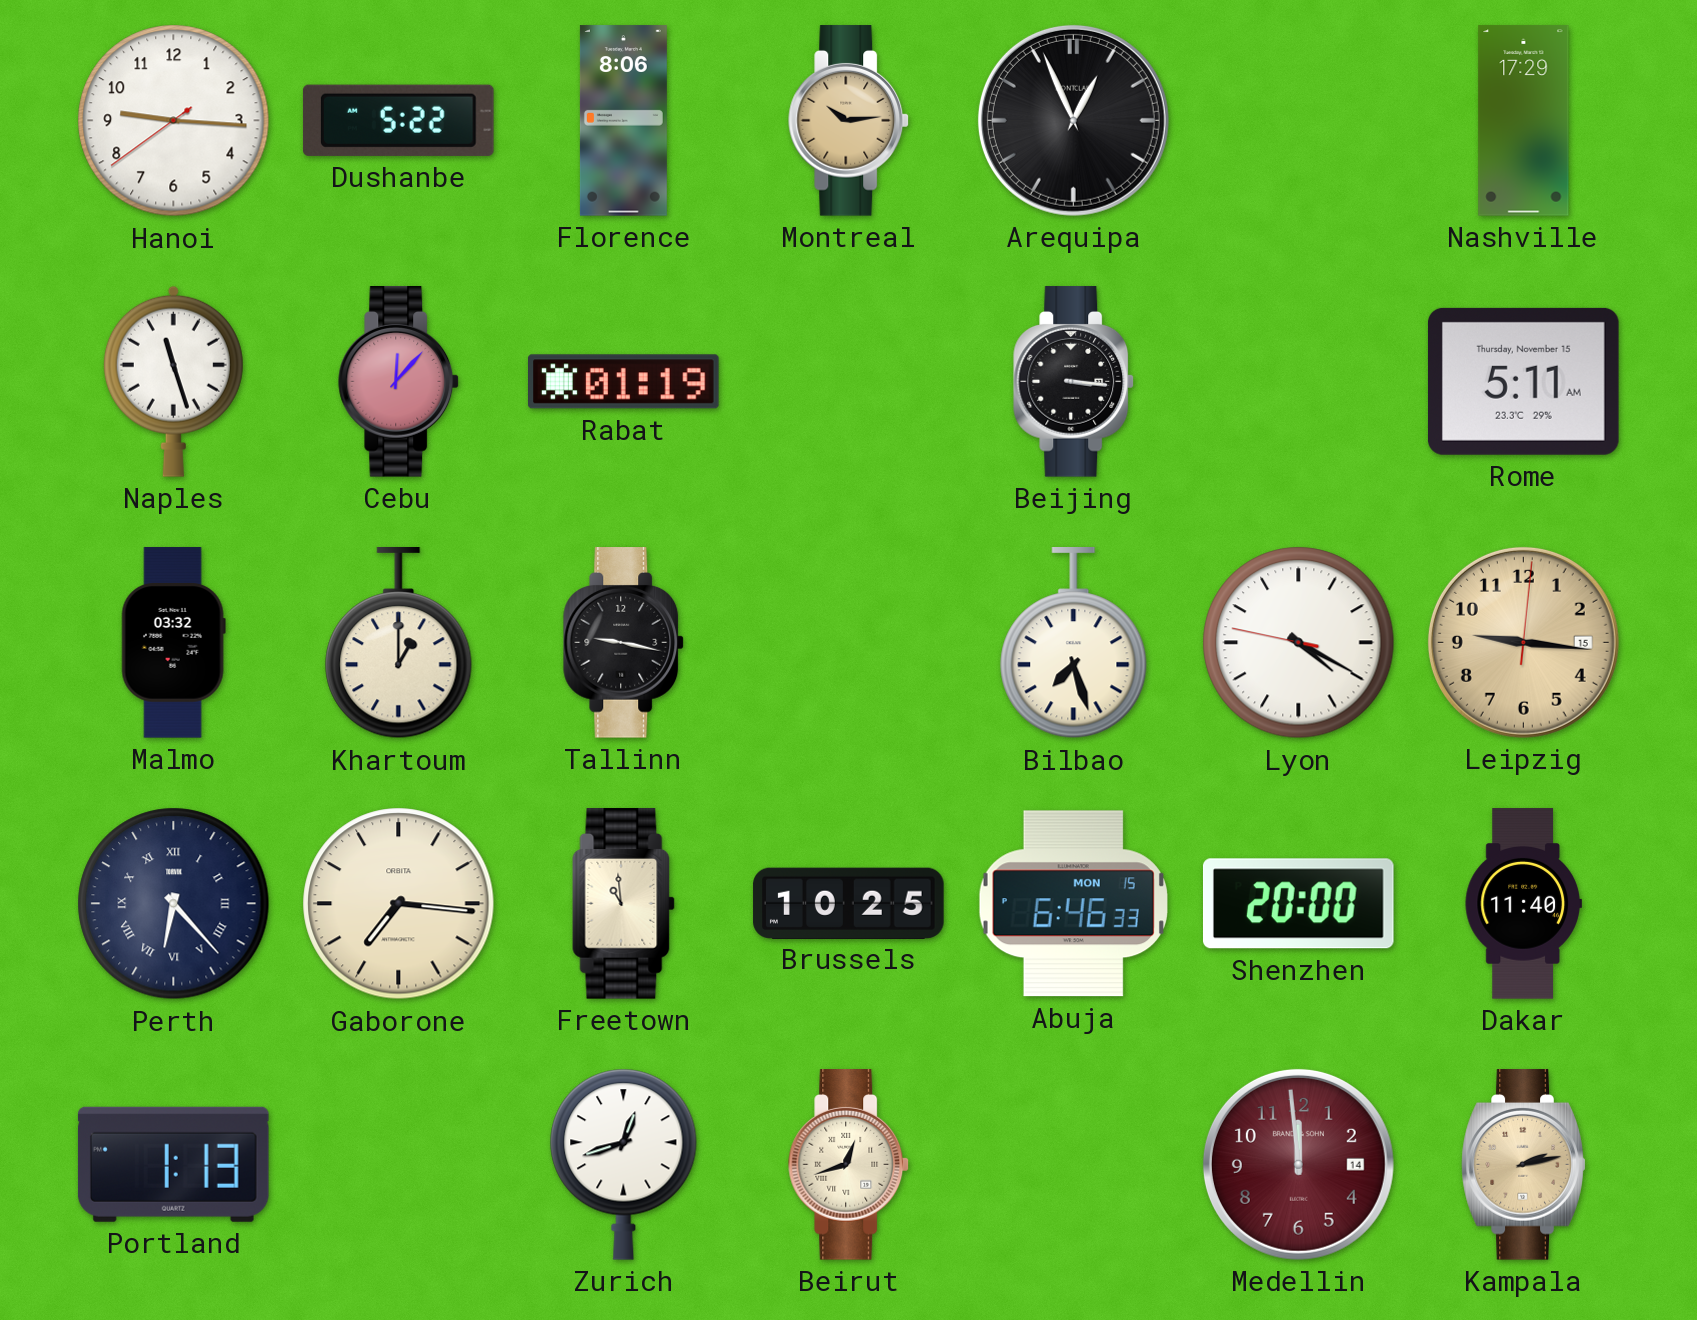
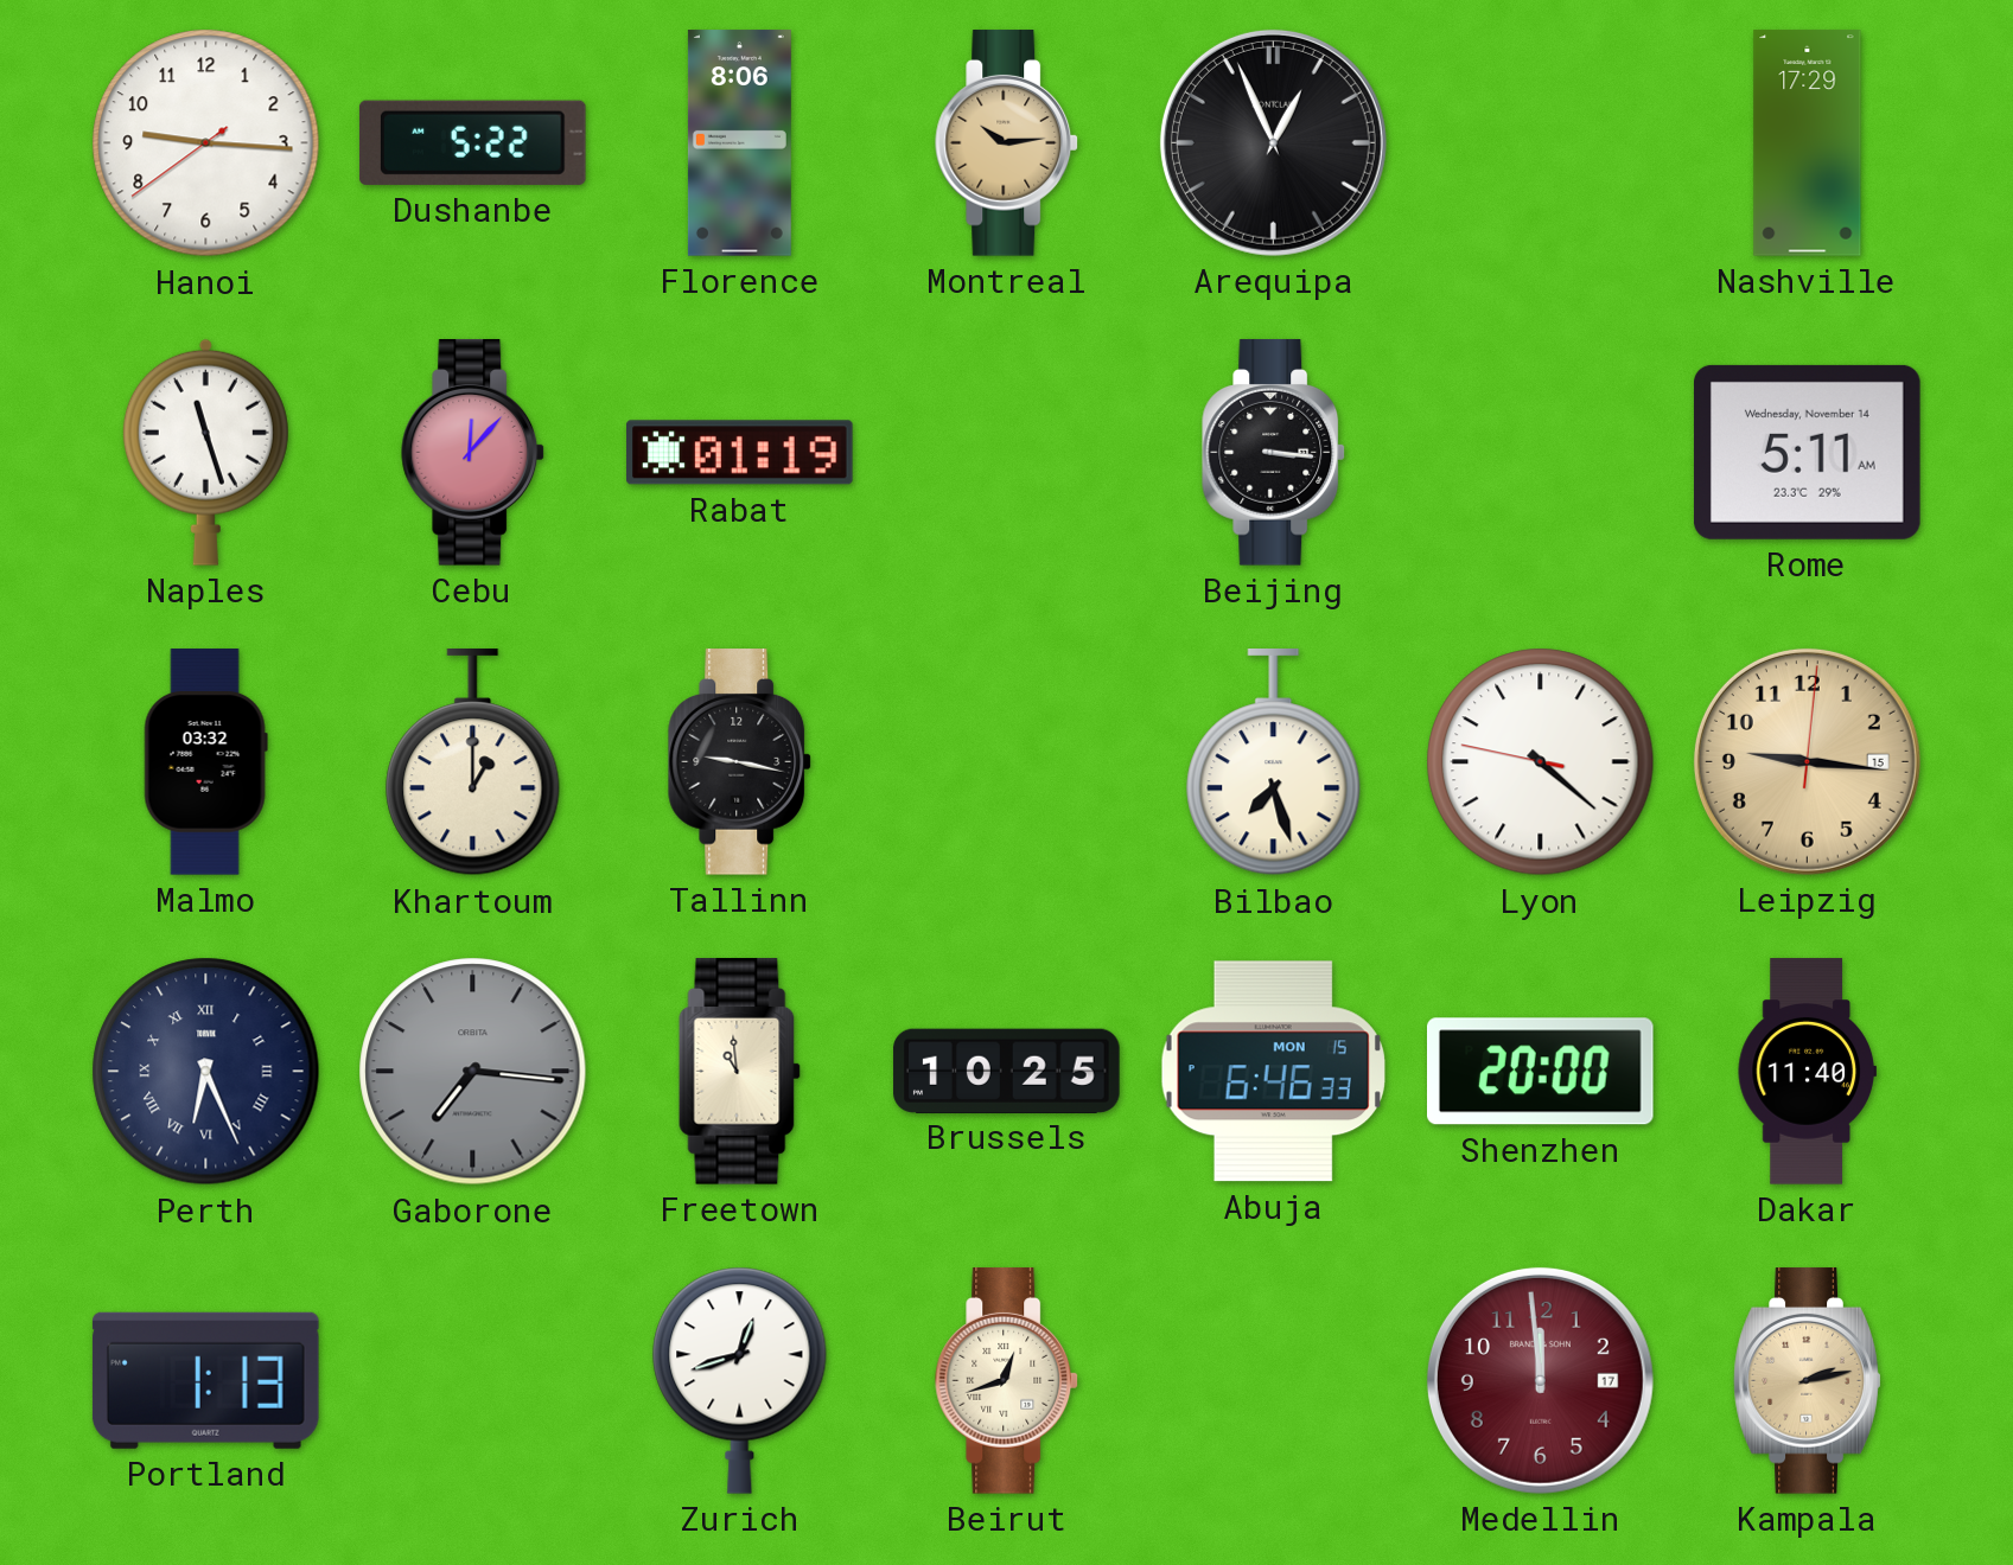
Rome date: Thursday, November 15 -> Wednesday, November 14
Lyon: 4:19 -> 4:21
Perth: 6:23 -> 6:26
Gaborone dial: cream -> grey
Medellin date: 14 -> 17
